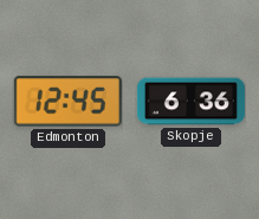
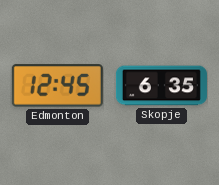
Skopje: 6:36 -> 6:35
